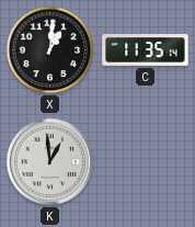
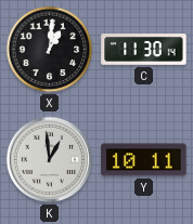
C: 11:35 -> 11:30
Y: none -> 10:11
